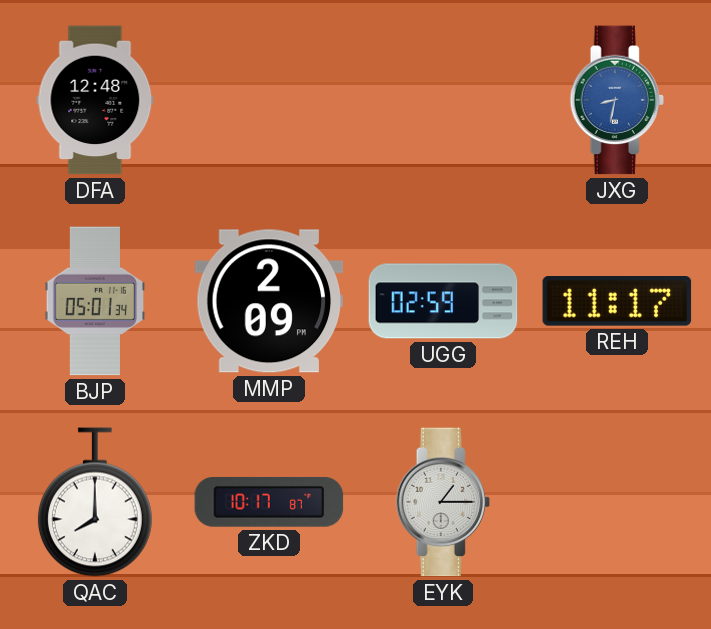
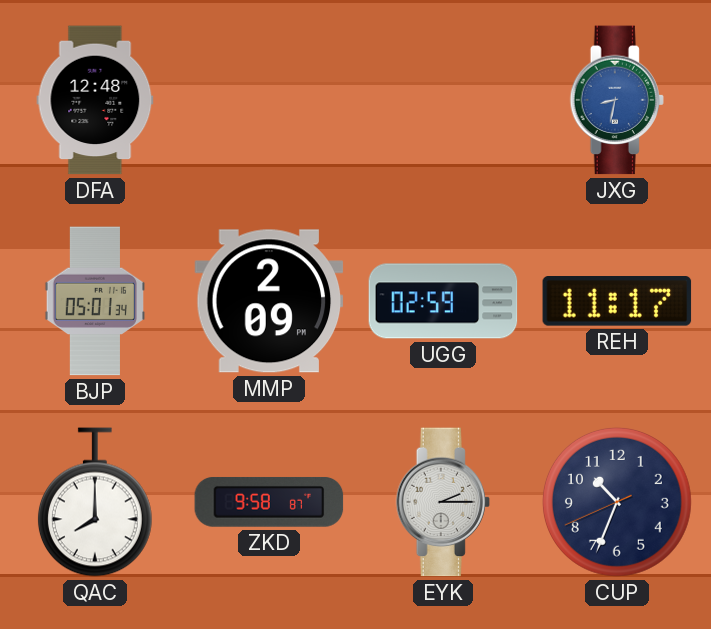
ZKD: 10:17 -> 9:58
EYK: 1:15 -> 2:15
CUP: none -> 10:33
